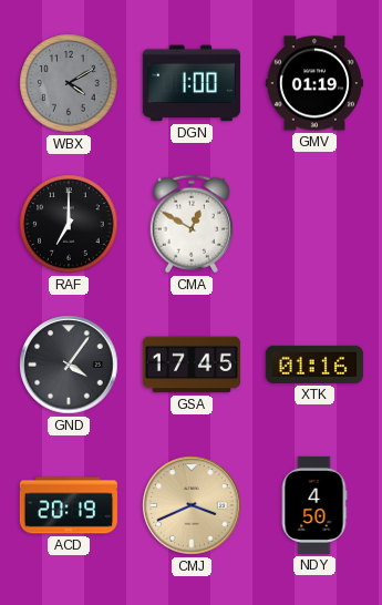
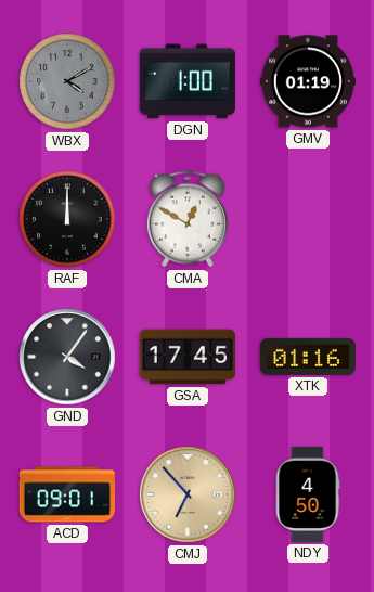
RAF: 7:00 -> 12:00
ACD: 20:19 -> 09:01
CMJ: 3:41 -> 6:53
